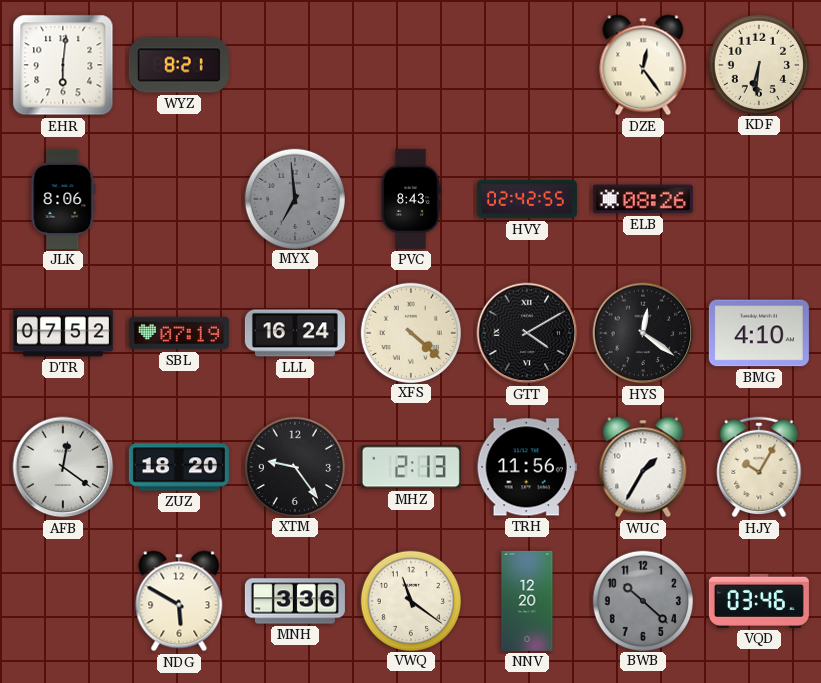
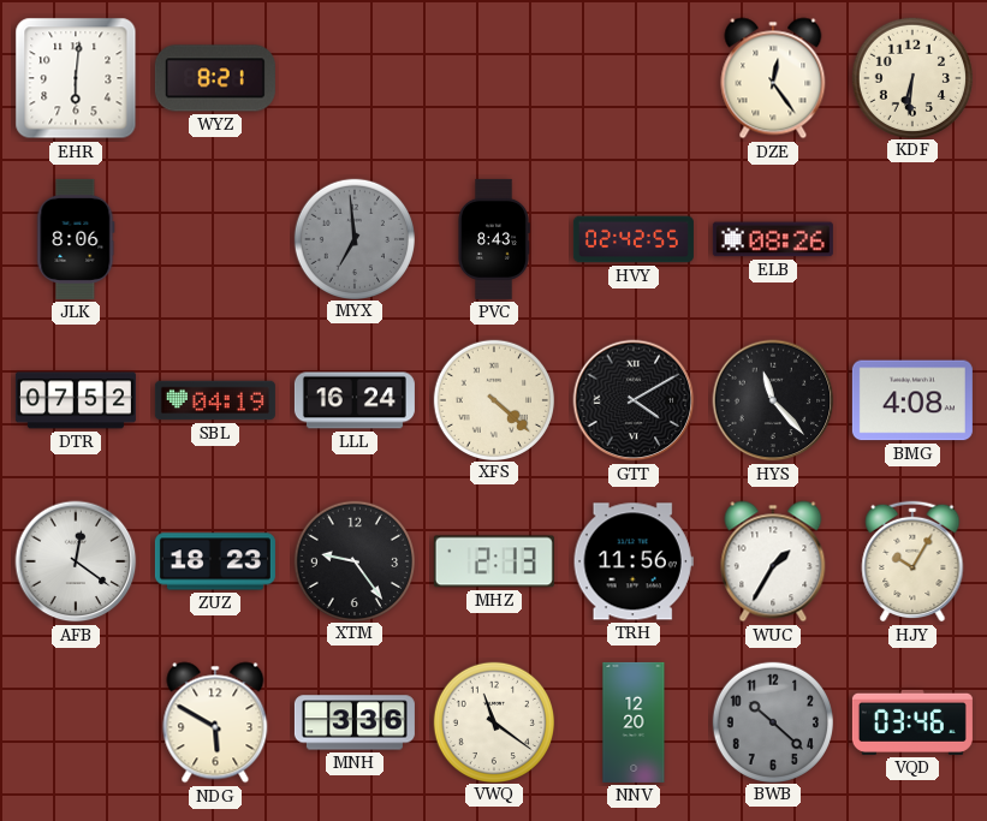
SBL: 07:19 -> 04:19
HYS: 12:21 -> 11:23
BMG: 4:10 -> 4:08
ZUZ: 18:20 -> 18:23
